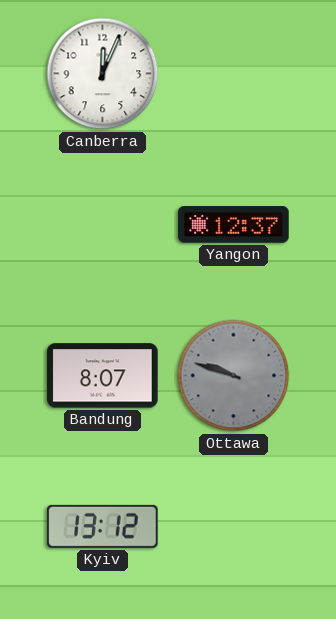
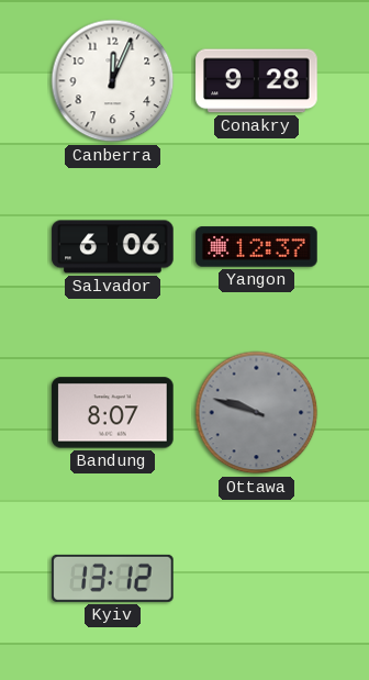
Conakry: none -> 9:28
Salvador: none -> 6:06
